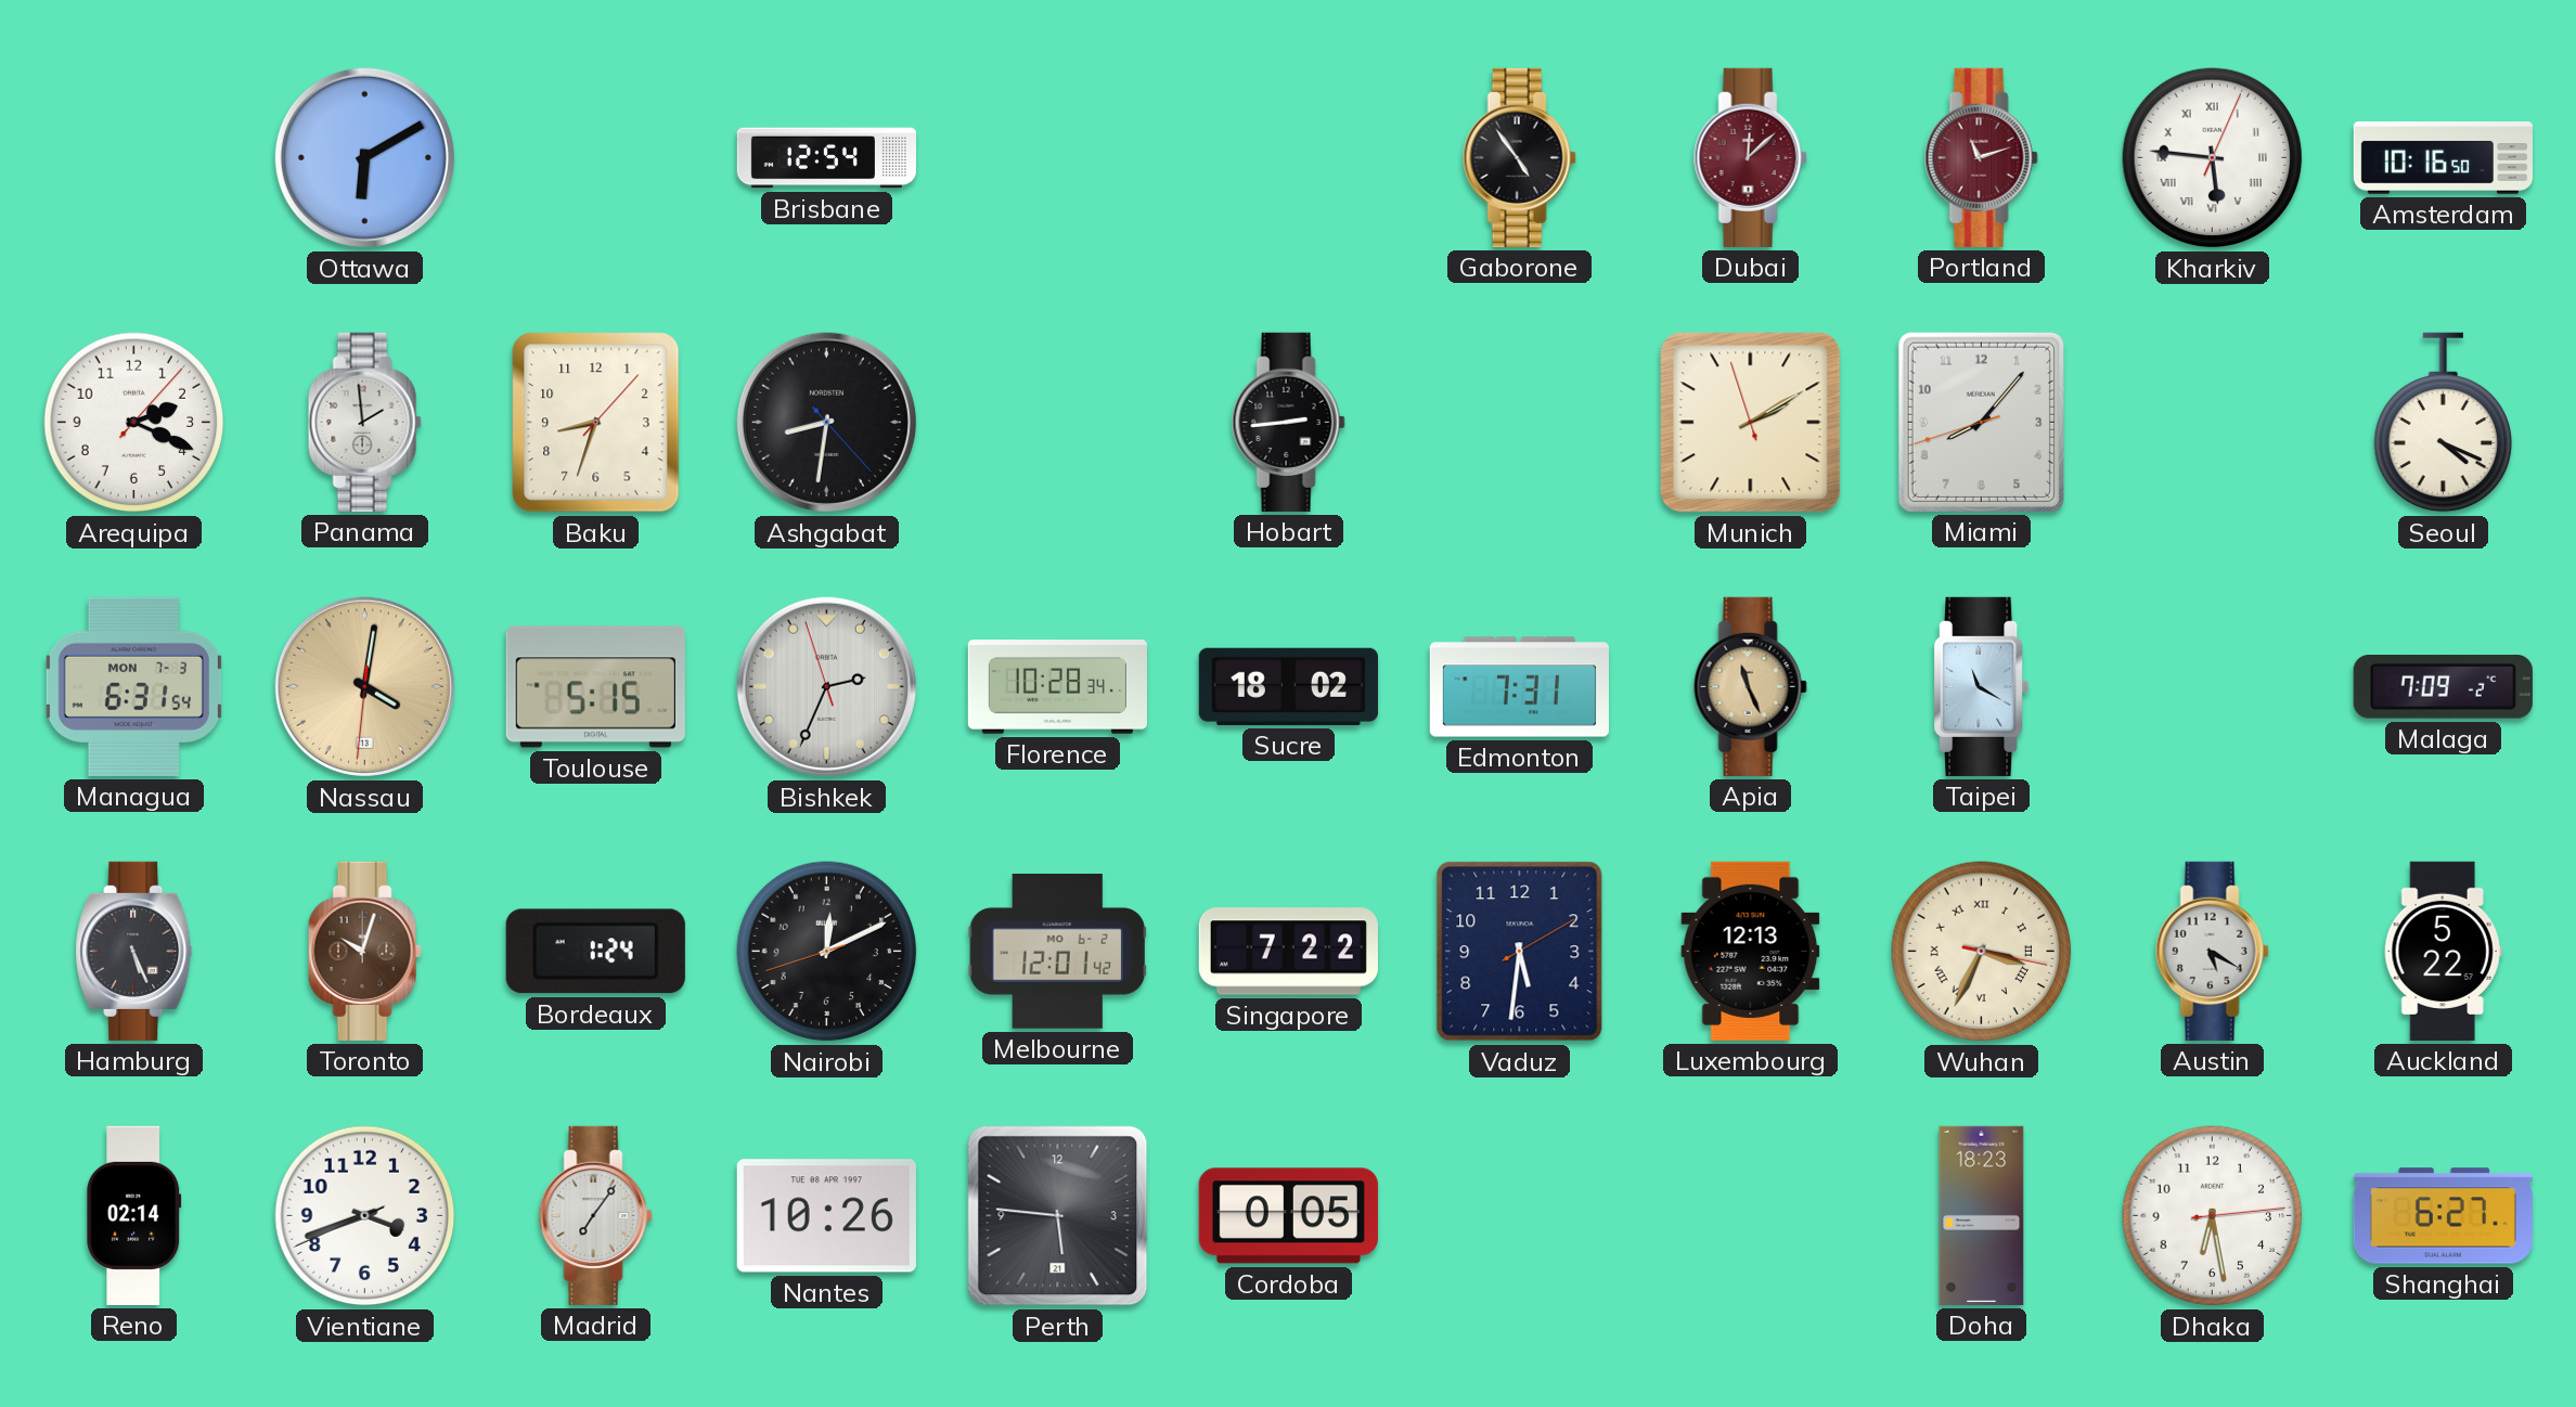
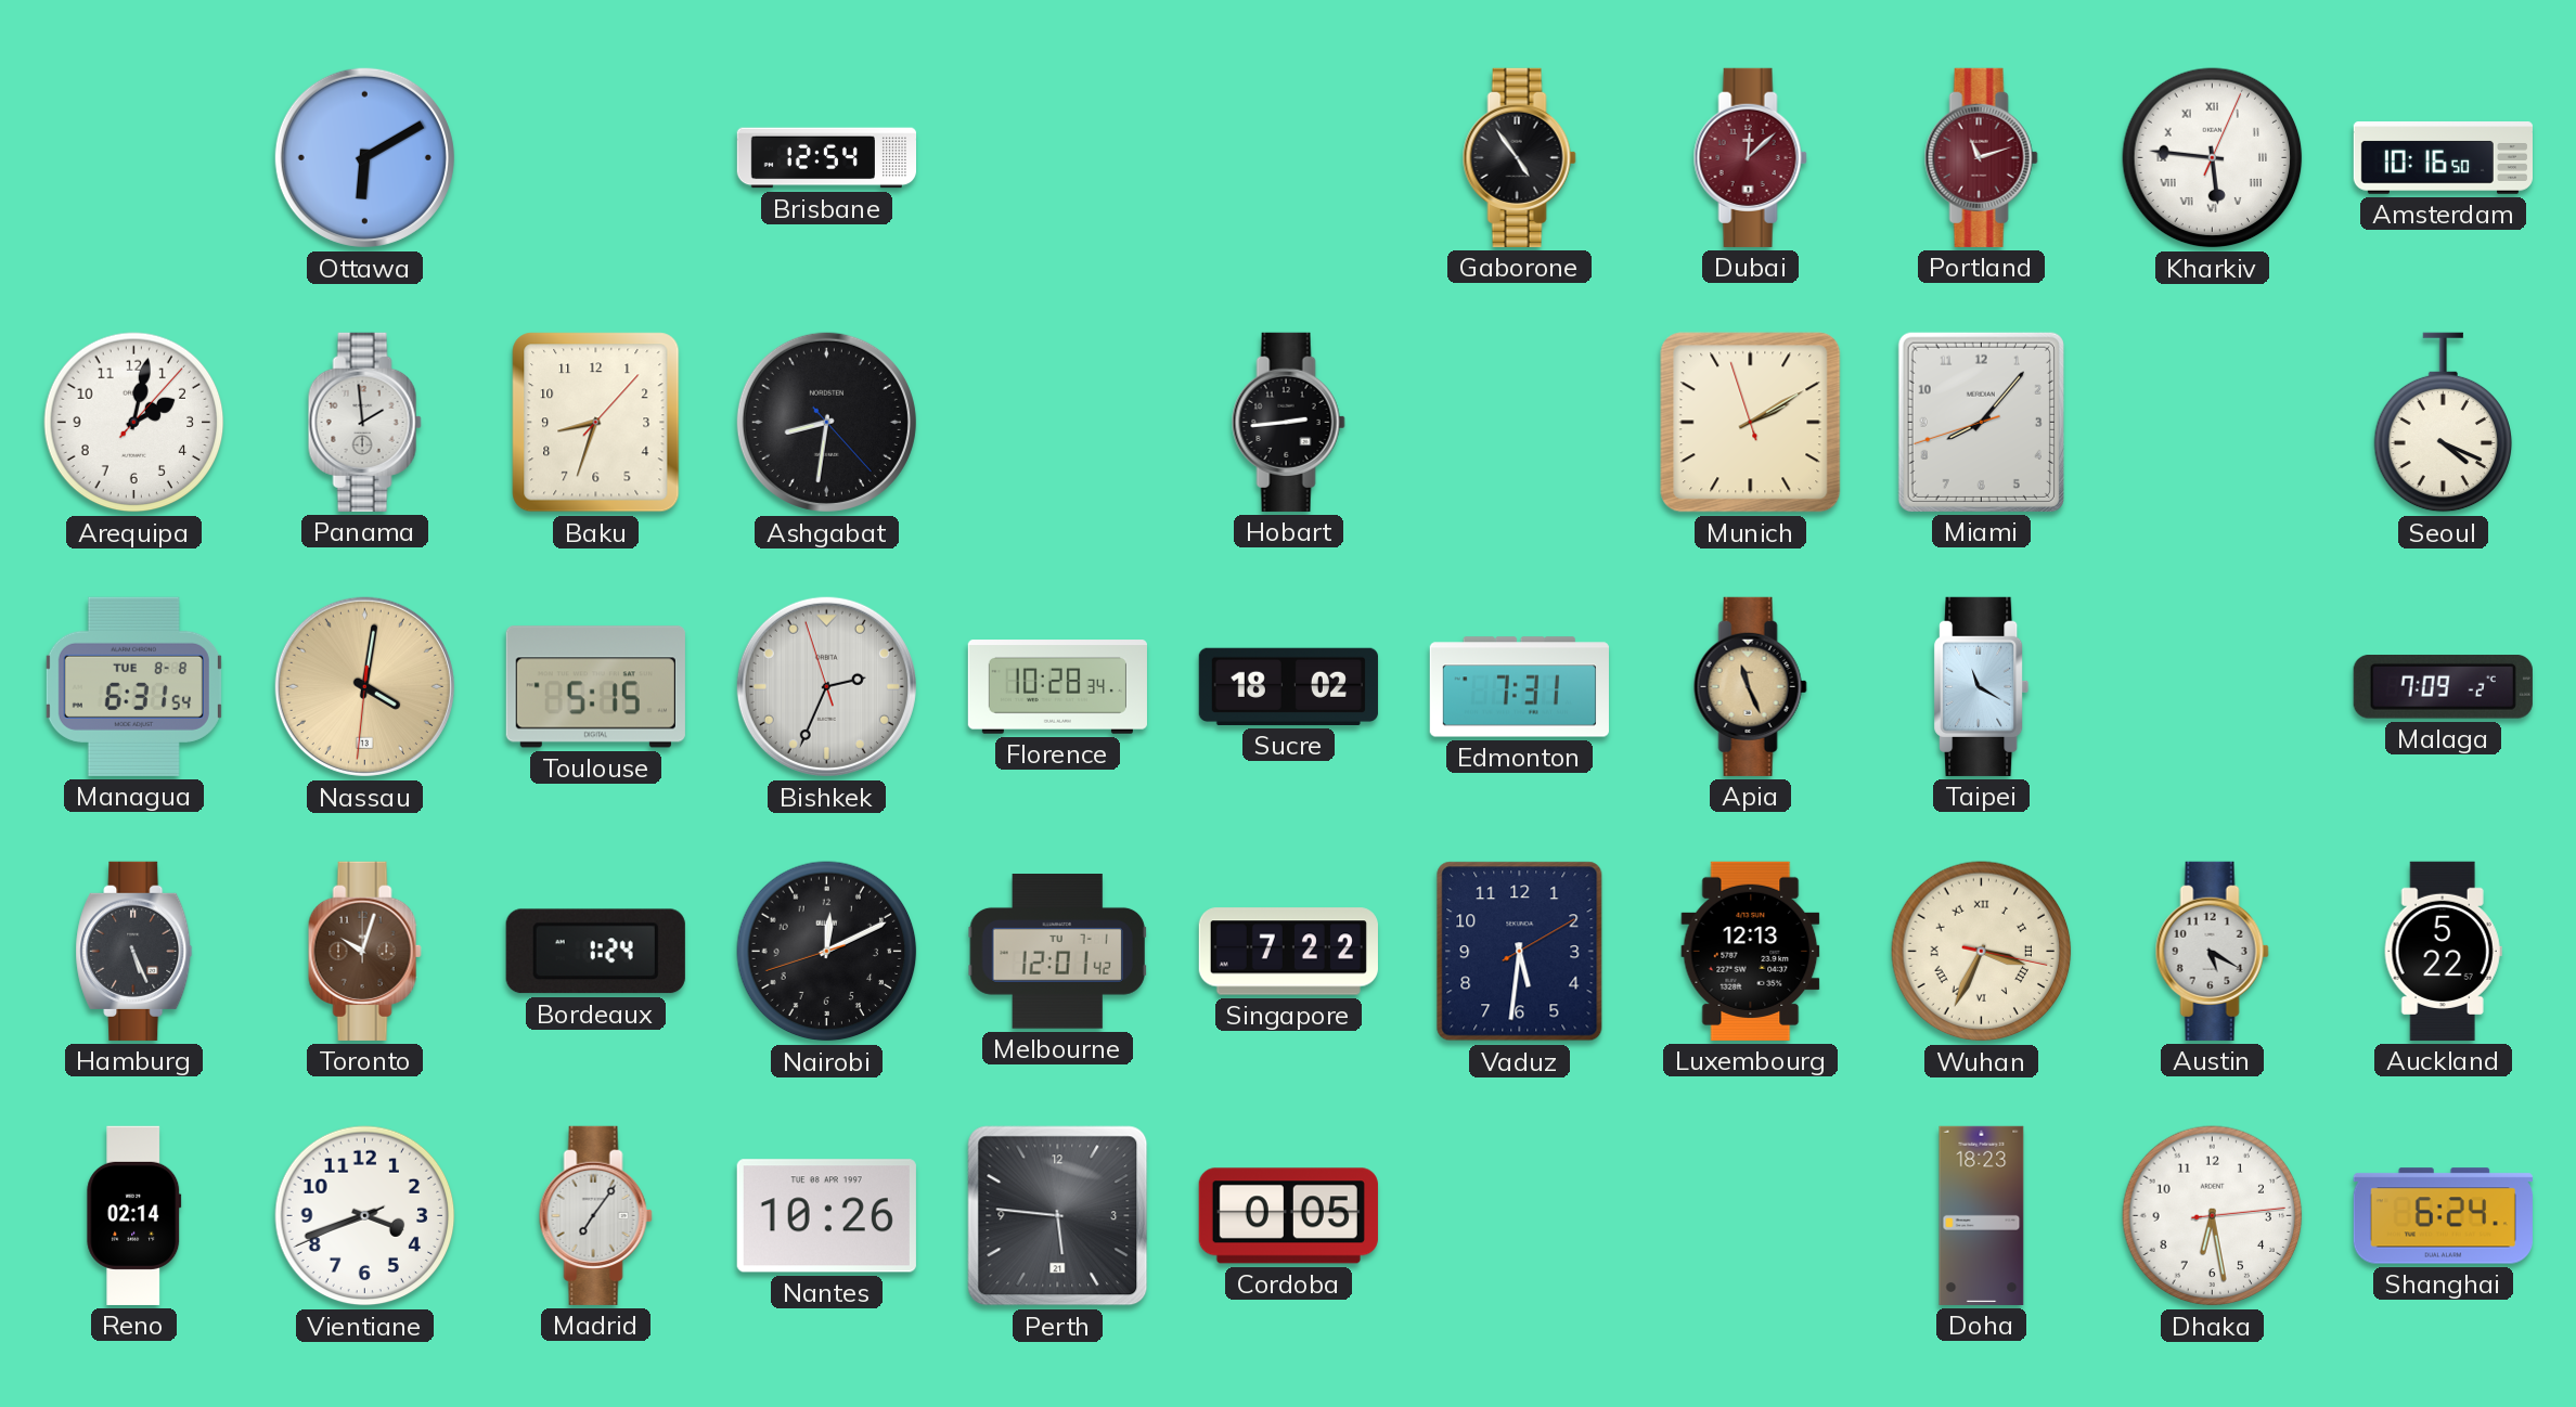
Arequipa: 2:19 -> 2:02
Managua date: MON 7-3 -> TUE 8-8
Melbourne date: MO 6-2 -> TU 7-1
Shanghai: 6:27 -> 6:24
